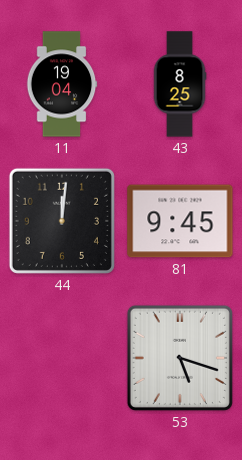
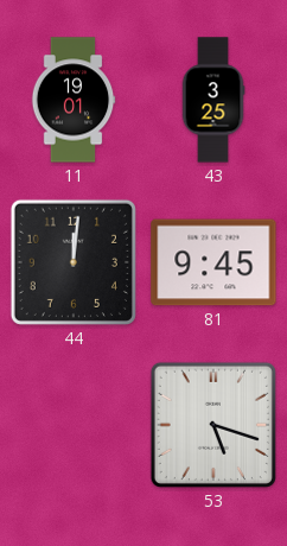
11: 19:04 -> 19:01
43: 8:25 -> 3:25
